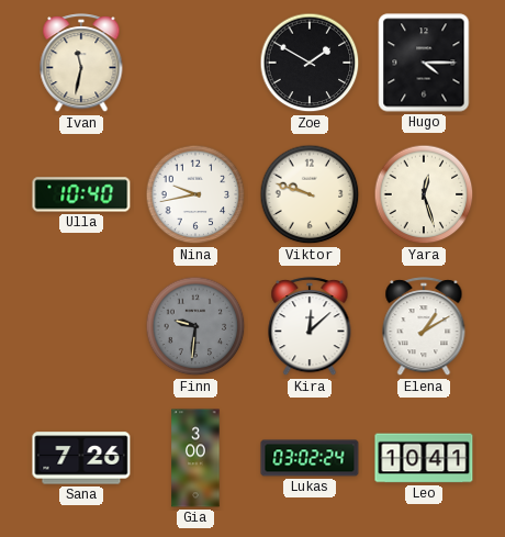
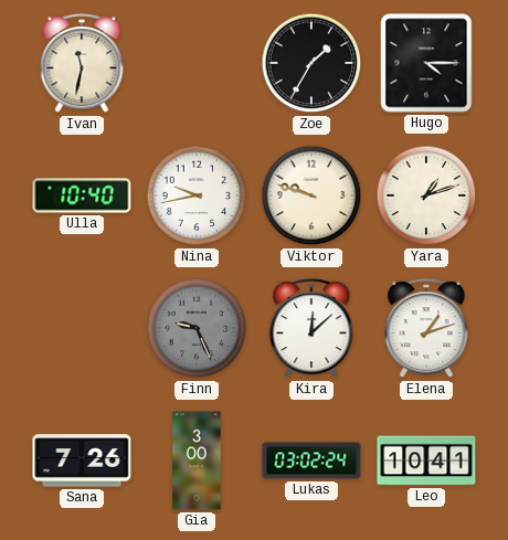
Zoe: 1:50 -> 1:35
Yara: 12:27 -> 1:12
Finn: 9:31 -> 9:26
Elena: 1:10 -> 1:12
